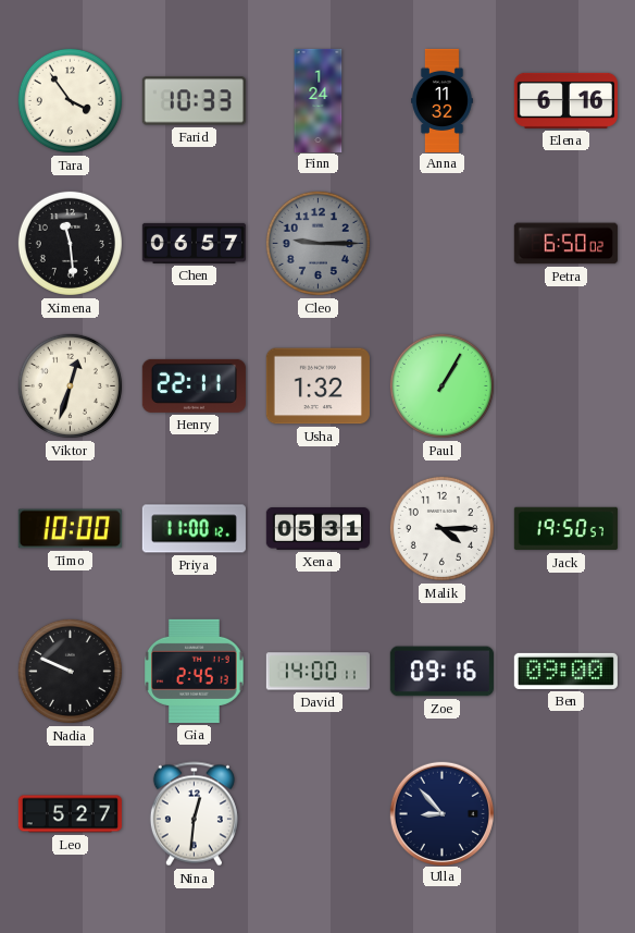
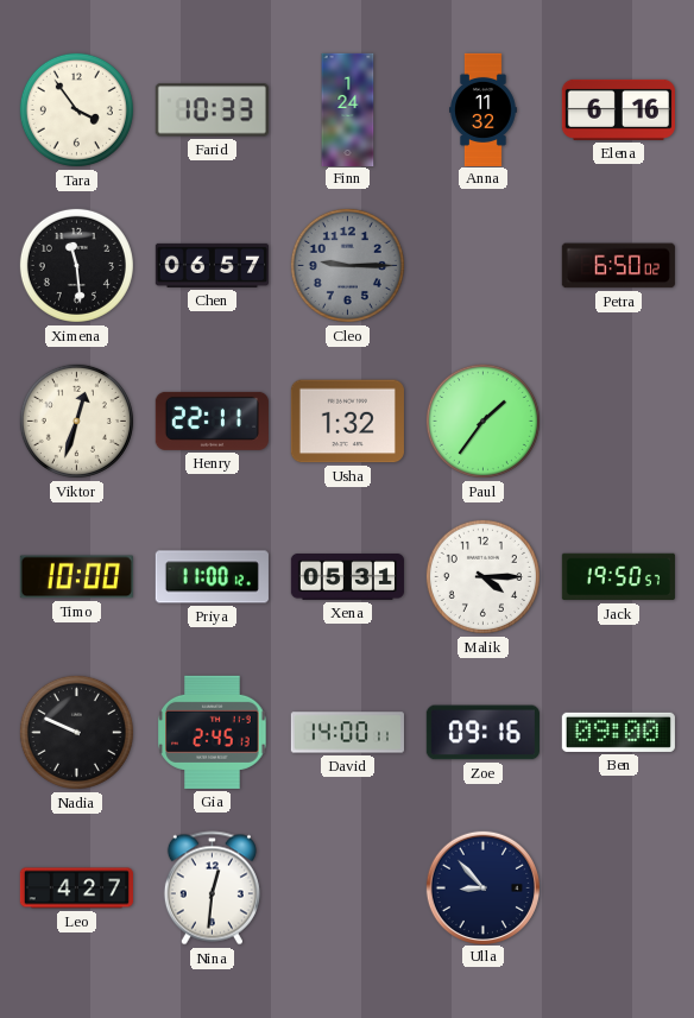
Paul: 1:05 -> 1:36
Leo: 5:27 -> 4:27
